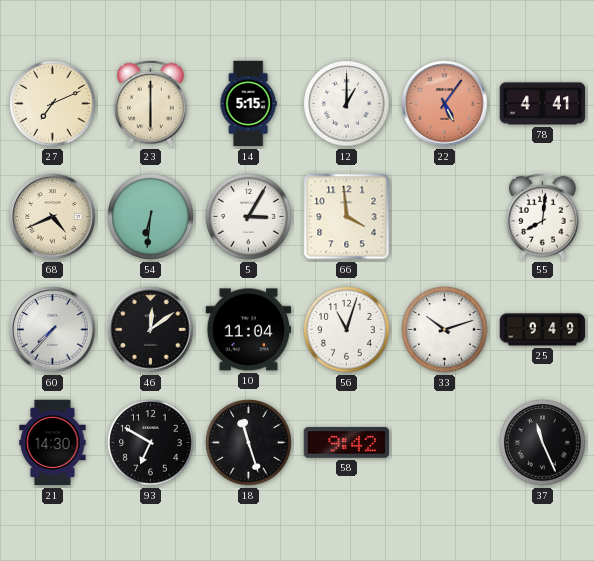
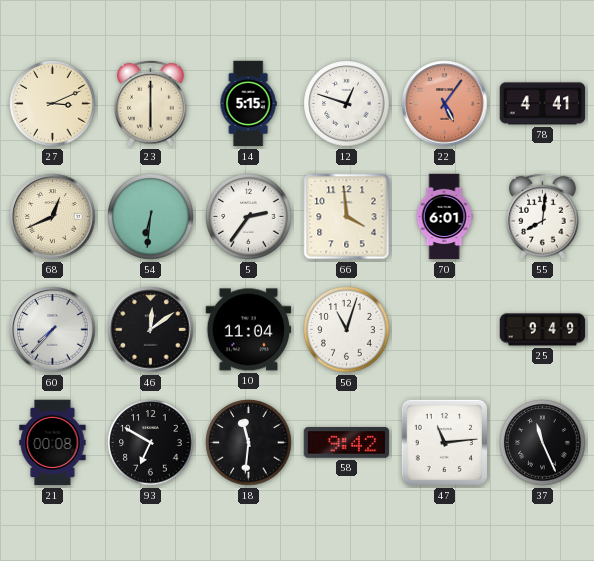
27: 7:11 -> 3:11
12: 1:00 -> 12:48
68: 4:41 -> 12:41
5: 3:05 -> 2:36
70: none -> 6:01
33: 10:12 -> none
21: 14:30 -> 00:08
18: 11:27 -> 11:31
47: none -> 11:14
